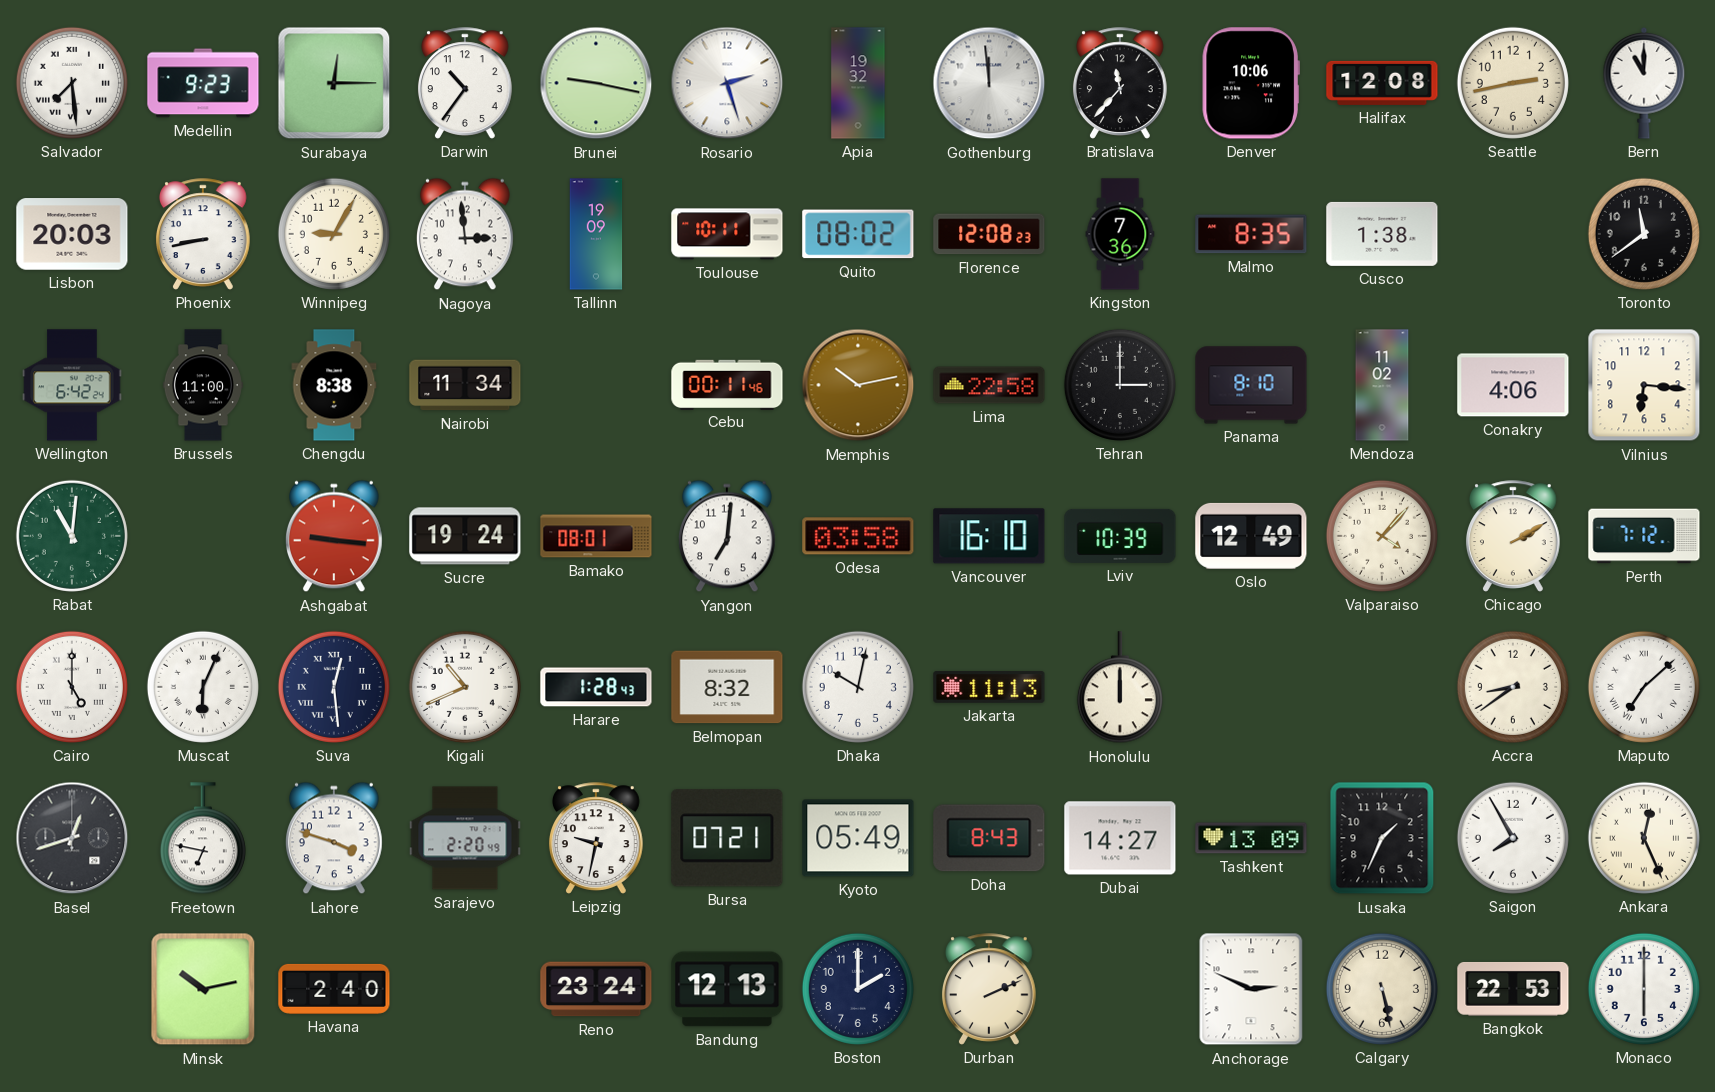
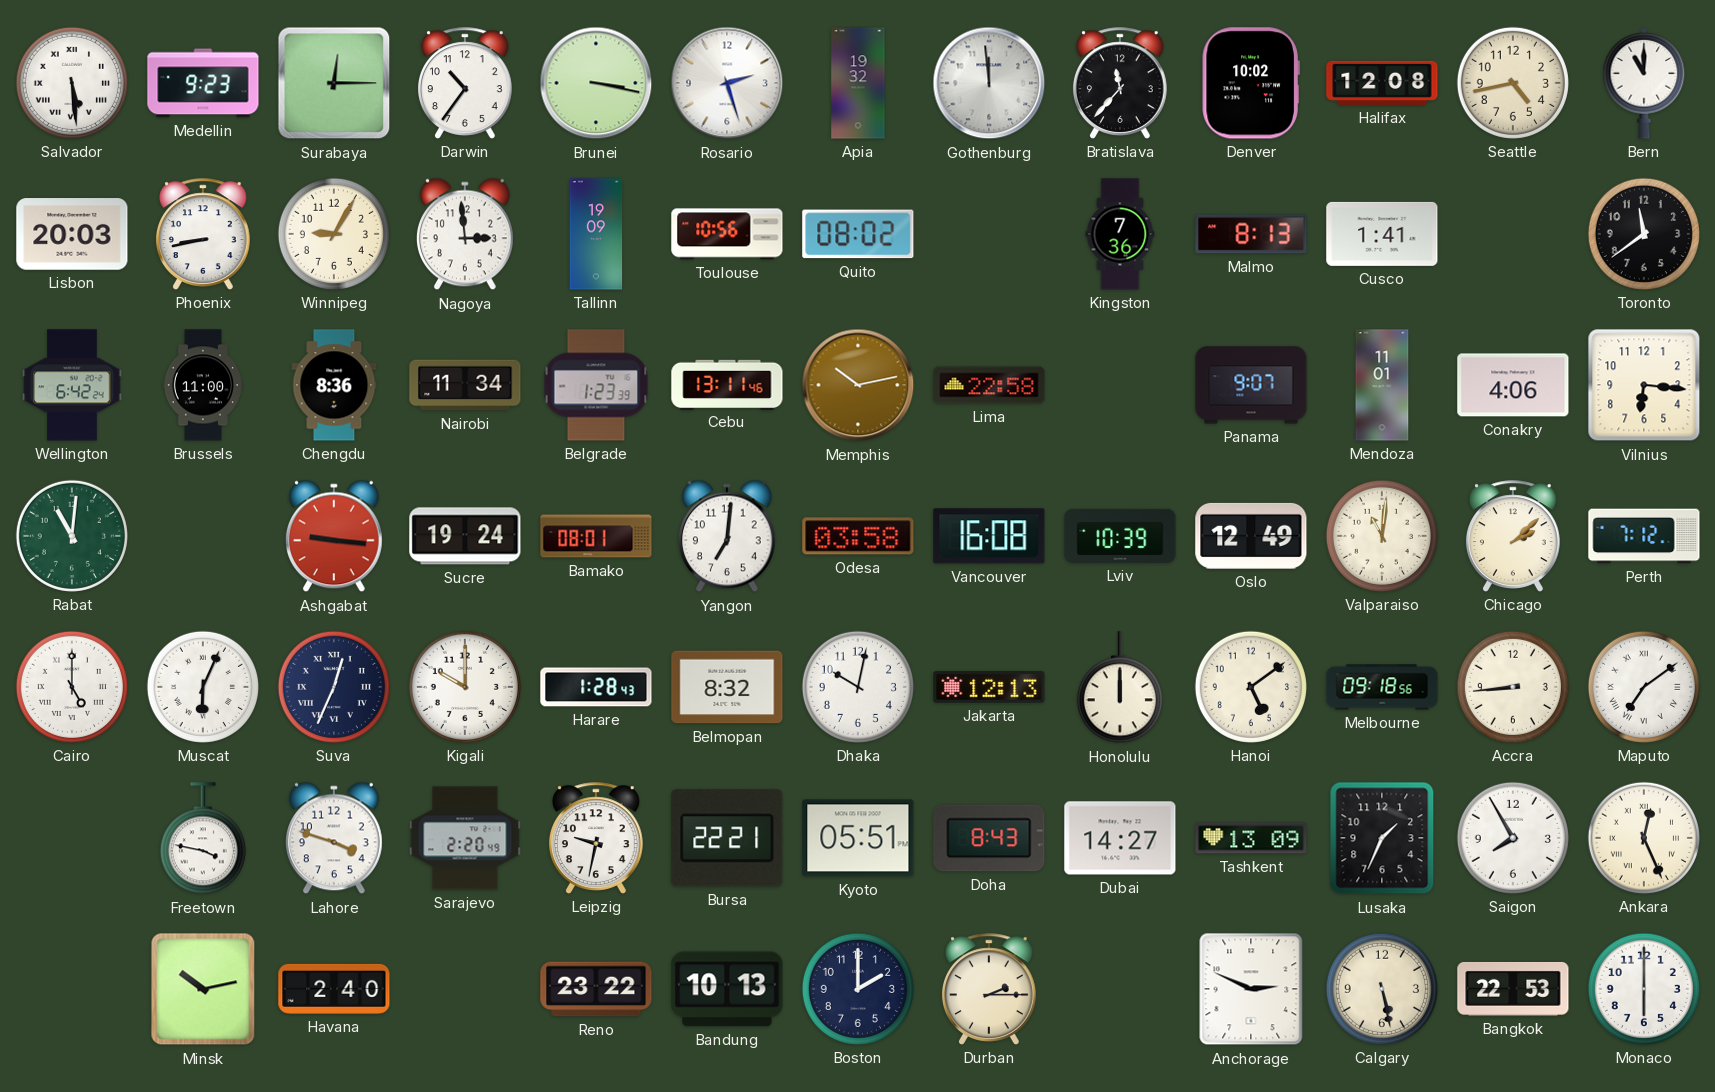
Salvador: 7:29 -> 5:29
Brunei: 9:17 -> 3:17
Denver: 10:06 -> 10:02
Seattle: 2:43 -> 4:43
Toulouse: 10:11 -> 10:56
Florence: 12:08 -> none
Malmo: 8:35 -> 8:13
Cusco: 1:38 -> 1:41
Chengdu: 8:38 -> 8:36
Belgrade: none -> 1:23
Cebu: 00:11 -> 13:11
Tehran: 3:00 -> none
Panama: 8:10 -> 9:07
Mendoza: 11:02 -> 11:01
Vancouver: 16:10 -> 16:08
Valparaiso: 4:07 -> 11:01
Chicago: 2:10 -> 2:08
Suva: 12:29 -> 12:34
Kigali: 10:41 -> 10:00
Jakarta: 11:13 -> 12:13
Hanoi: none -> 5:09
Melbourne: none -> 09:18
Accra: 8:39 -> 8:44
Maputo: 7:08 -> 7:09
Basel: 12:42 -> none
Freetown: 6:47 -> 3:47
Bursa: 07:21 -> 22:21
Kyoto: 05:49 -> 05:51
Reno: 23:24 -> 23:22
Bandung: 12:13 -> 10:13
Durban: 2:11 -> 2:15
